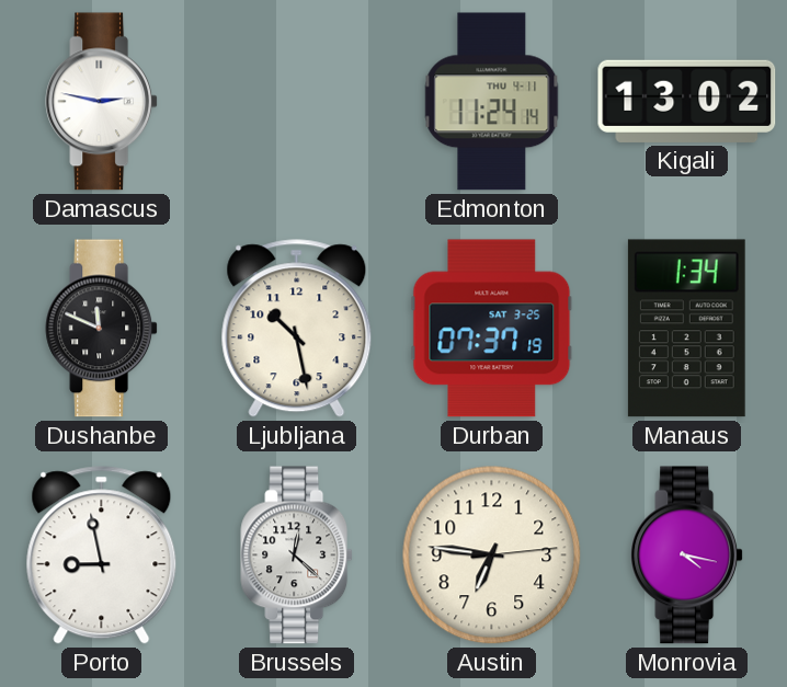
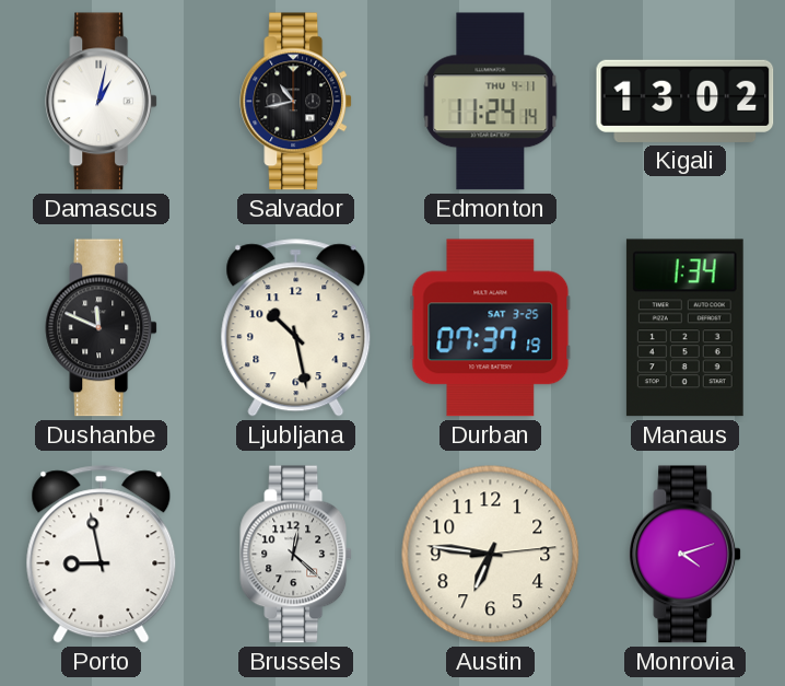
Damascus: 2:47 -> 1:02
Salvador: none -> 10:43
Monrovia: 4:17 -> 4:12
